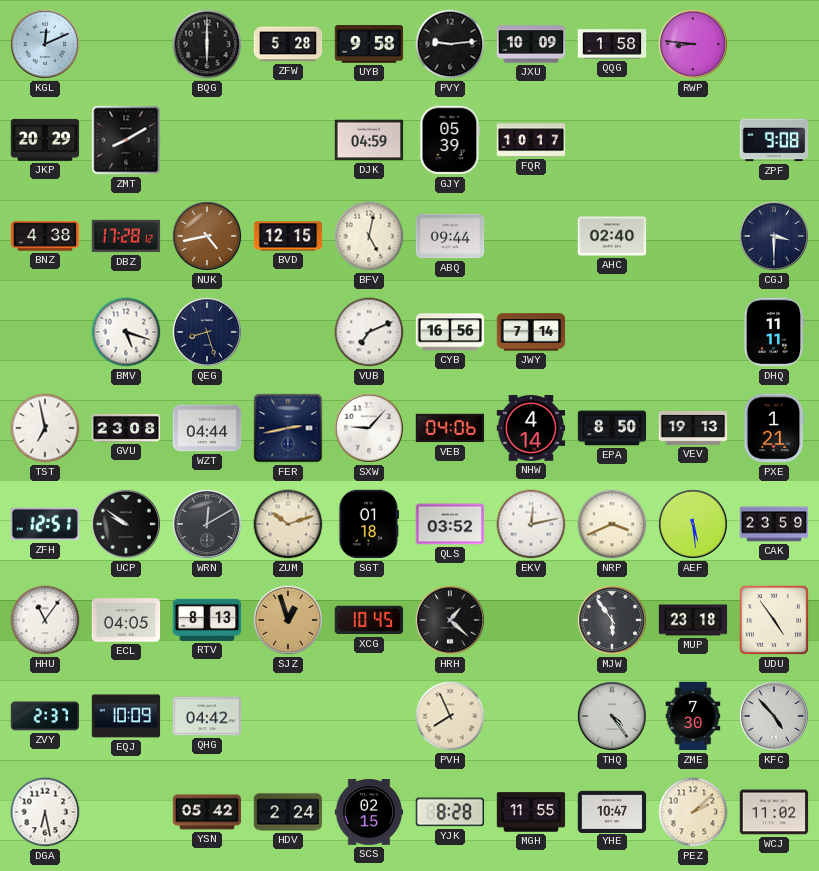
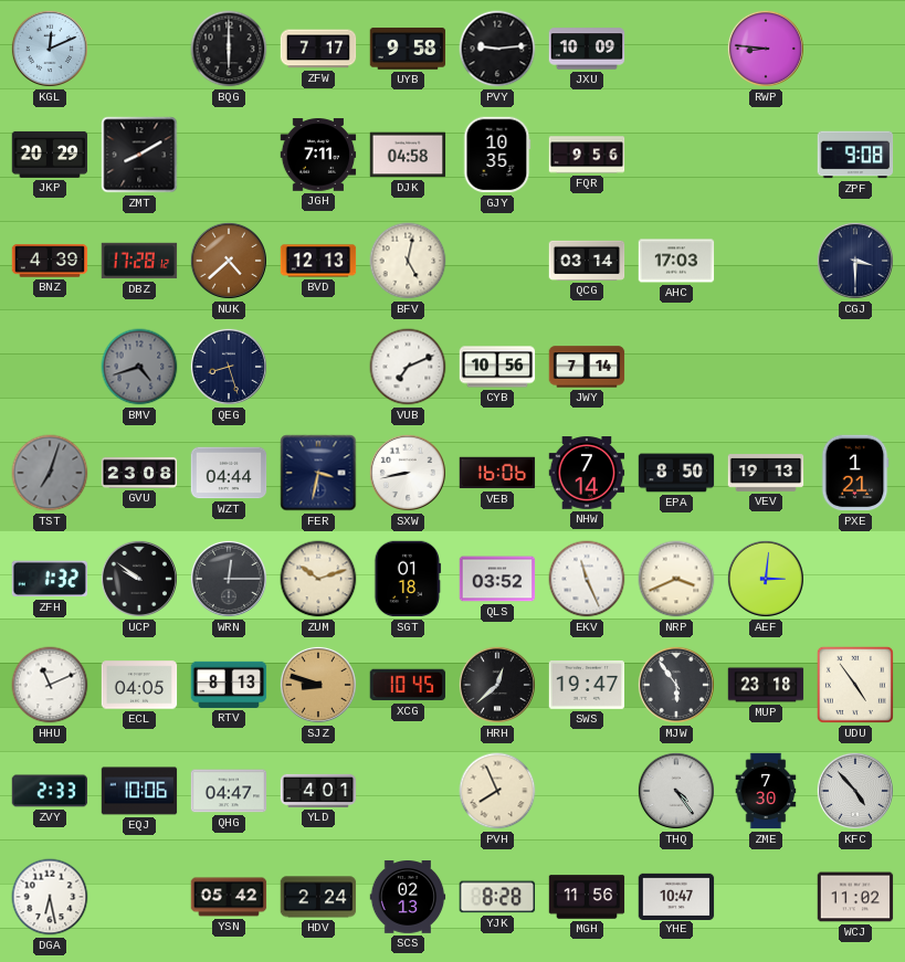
ZFW: 5:28 -> 7:17
QQG: 1:58 -> none
JGH: none -> 7:11
DJK: 04:59 -> 04:58
GJY: 05:39 -> 10:35
FQR: 10:17 -> 9:56
BNZ: 4:38 -> 4:39
NUK: 4:43 -> 4:38
BVD: 12:15 -> 12:13
ABQ: 09:44 -> none
QCG: none -> 03:14
AHC: 02:40 -> 17:03
BMV: 5:18 -> 4:42
BMV dial: white -> grey
CYB: 16:56 -> 10:56
DHQ: 11:11 -> none
TST: 6:58 -> 7:03
TST dial: white -> grey
FER: 2:43 -> 3:32
SXW: 9:07 -> 8:43
VEB: 04:06 -> 16:06
NHW: 4:14 -> 7:14
ZFH: 12:51 -> 1:32
WRN: 12:10 -> 12:15
EKV: 12:13 -> 11:26
AEF: 5:29 -> 3:01
CAK: 23:59 -> none
HHU: 11:06 -> 11:11
SJZ: 12:57 -> 8:48
HRH: 1:22 -> 12:38
SWS: none -> 19:47
ZVY: 2:37 -> 2:33
EQJ: 10:09 -> 10:06
QHG: 04:42 -> 04:47
YLD: none -> 4:01
SCS: 02:15 -> 02:13
MGH: 11:55 -> 11:56
PEZ: 2:08 -> none
